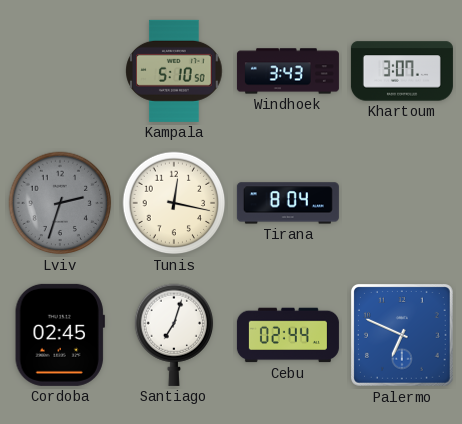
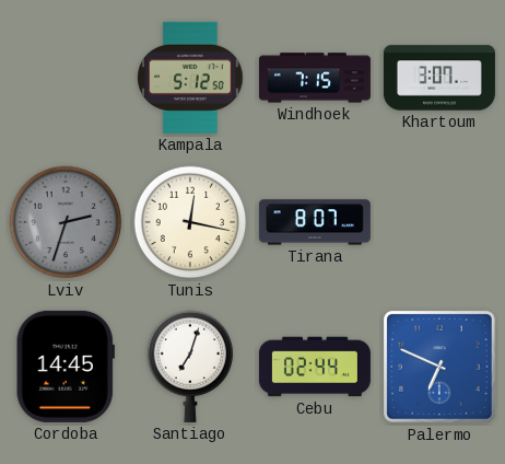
Kampala: 5:10 -> 5:12
Windhoek: 3:43 -> 7:15
Tirana: 8:04 -> 8:07
Cordoba: 02:45 -> 14:45
